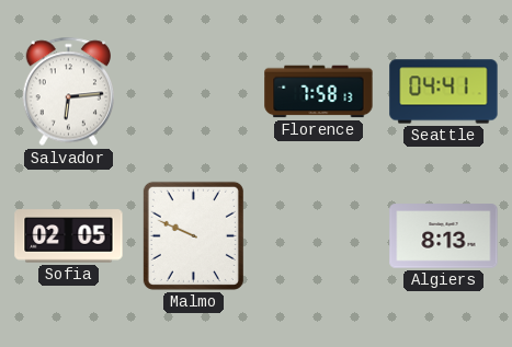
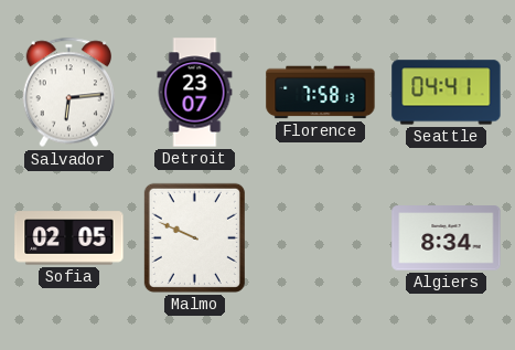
Detroit: none -> 23:07
Algiers: 8:13 -> 8:34
